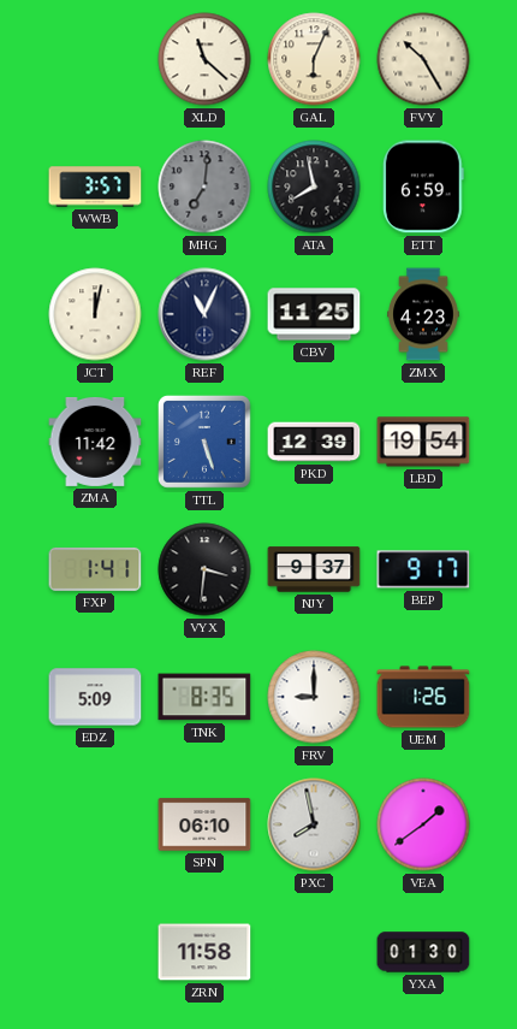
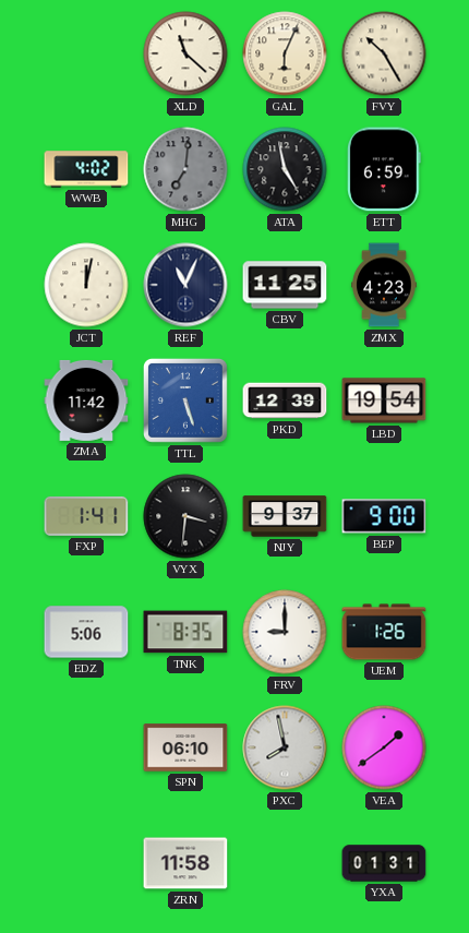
WWB: 3:57 -> 4:02
ATA: 7:58 -> 4:58
BEP: 9:17 -> 9:00
EDZ: 5:09 -> 5:06
YXA: 01:30 -> 01:31
